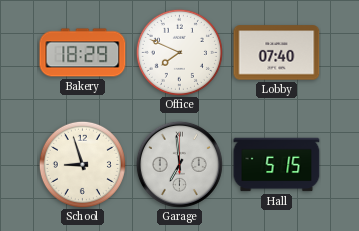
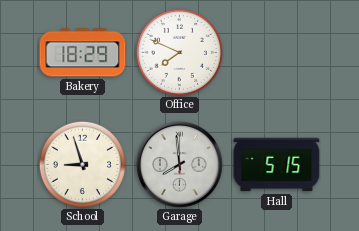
Lobby: 07:40 -> none
Garage: 6:59 -> 7:59
